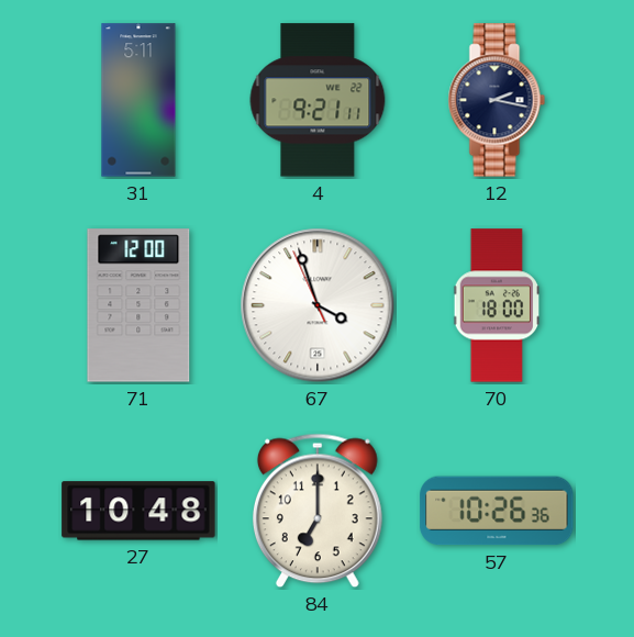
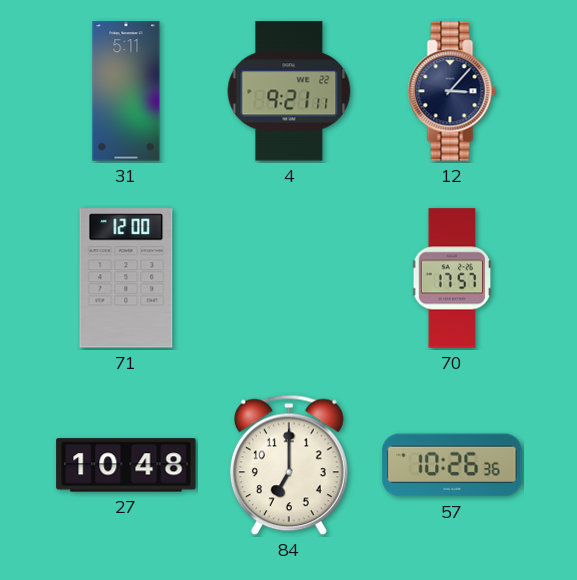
12: 2:17 -> 3:07
67: 3:56 -> none
70: 18:00 -> 17:57
